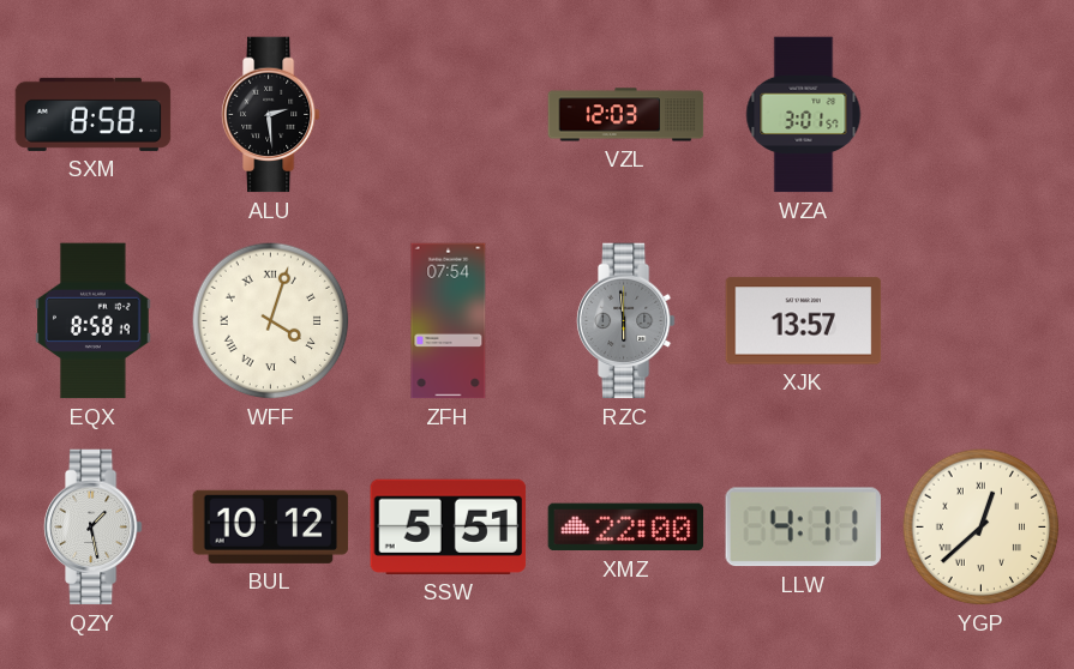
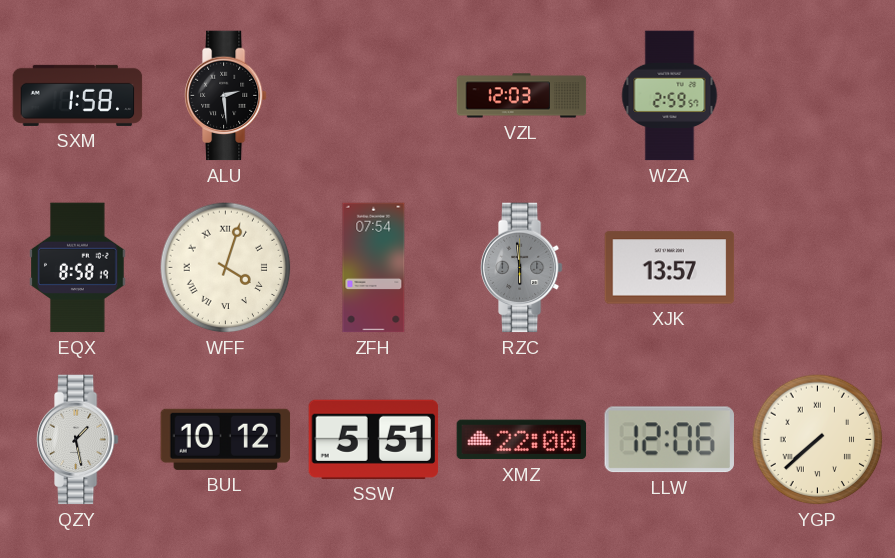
SXM: 8:58 -> 1:58
WZA: 3:01 -> 2:59
LLW: 4:11 -> 12:06
YGP: 12:38 -> 7:38
